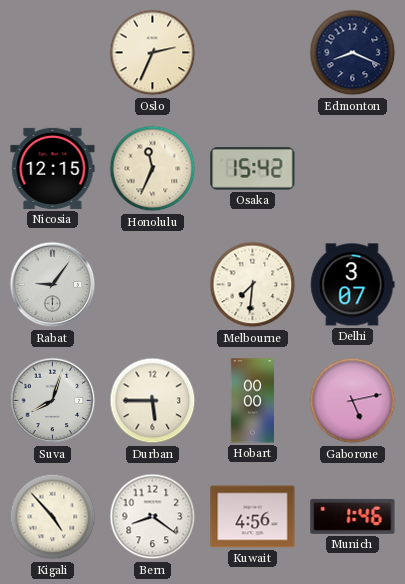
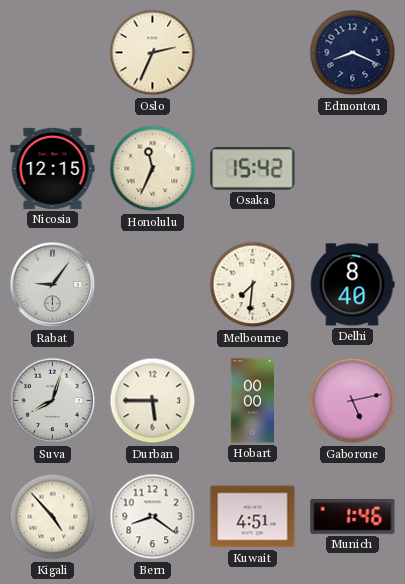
Delhi: 3:07 -> 8:40
Kuwait: 4:56 -> 4:51
